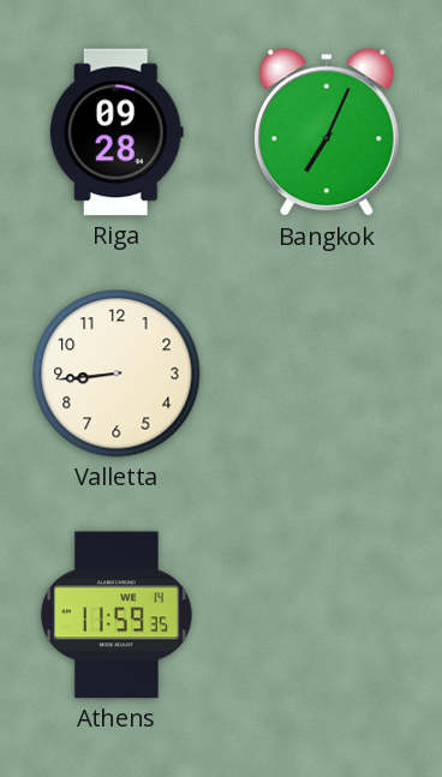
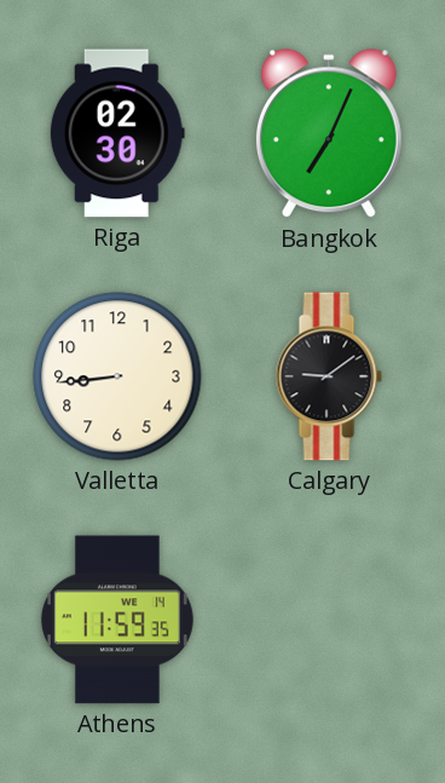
Riga: 09:28 -> 02:30
Calgary: none -> 9:09
